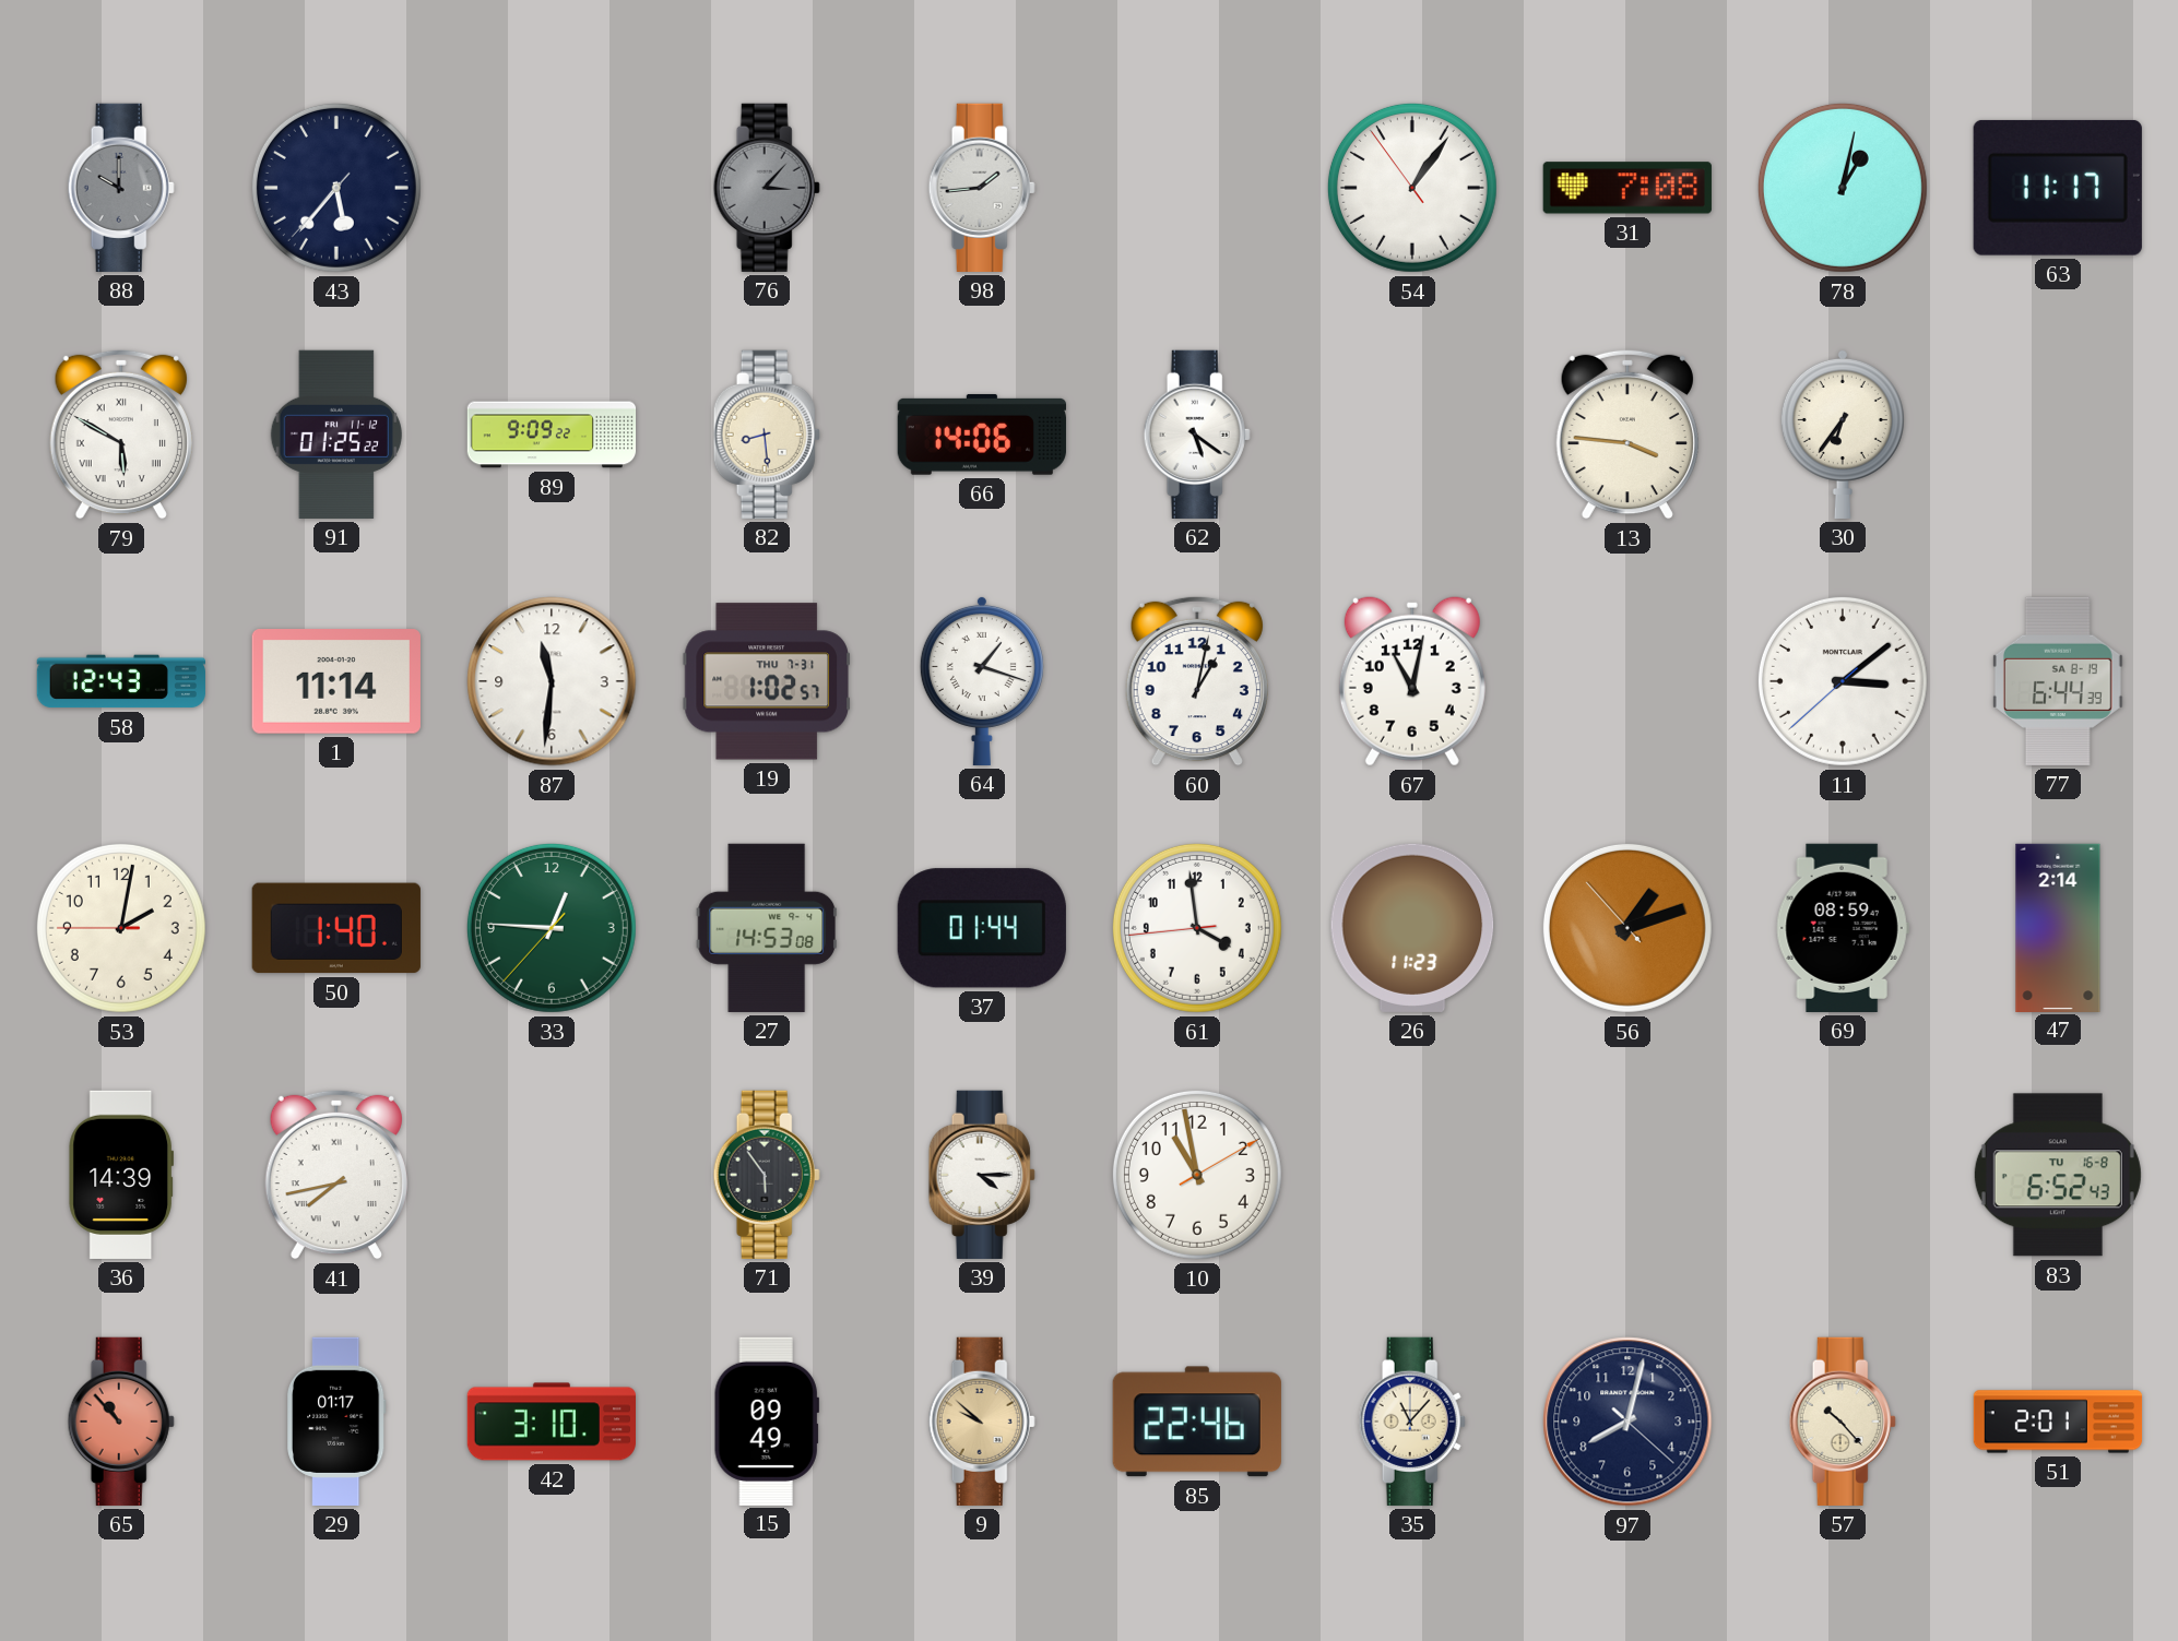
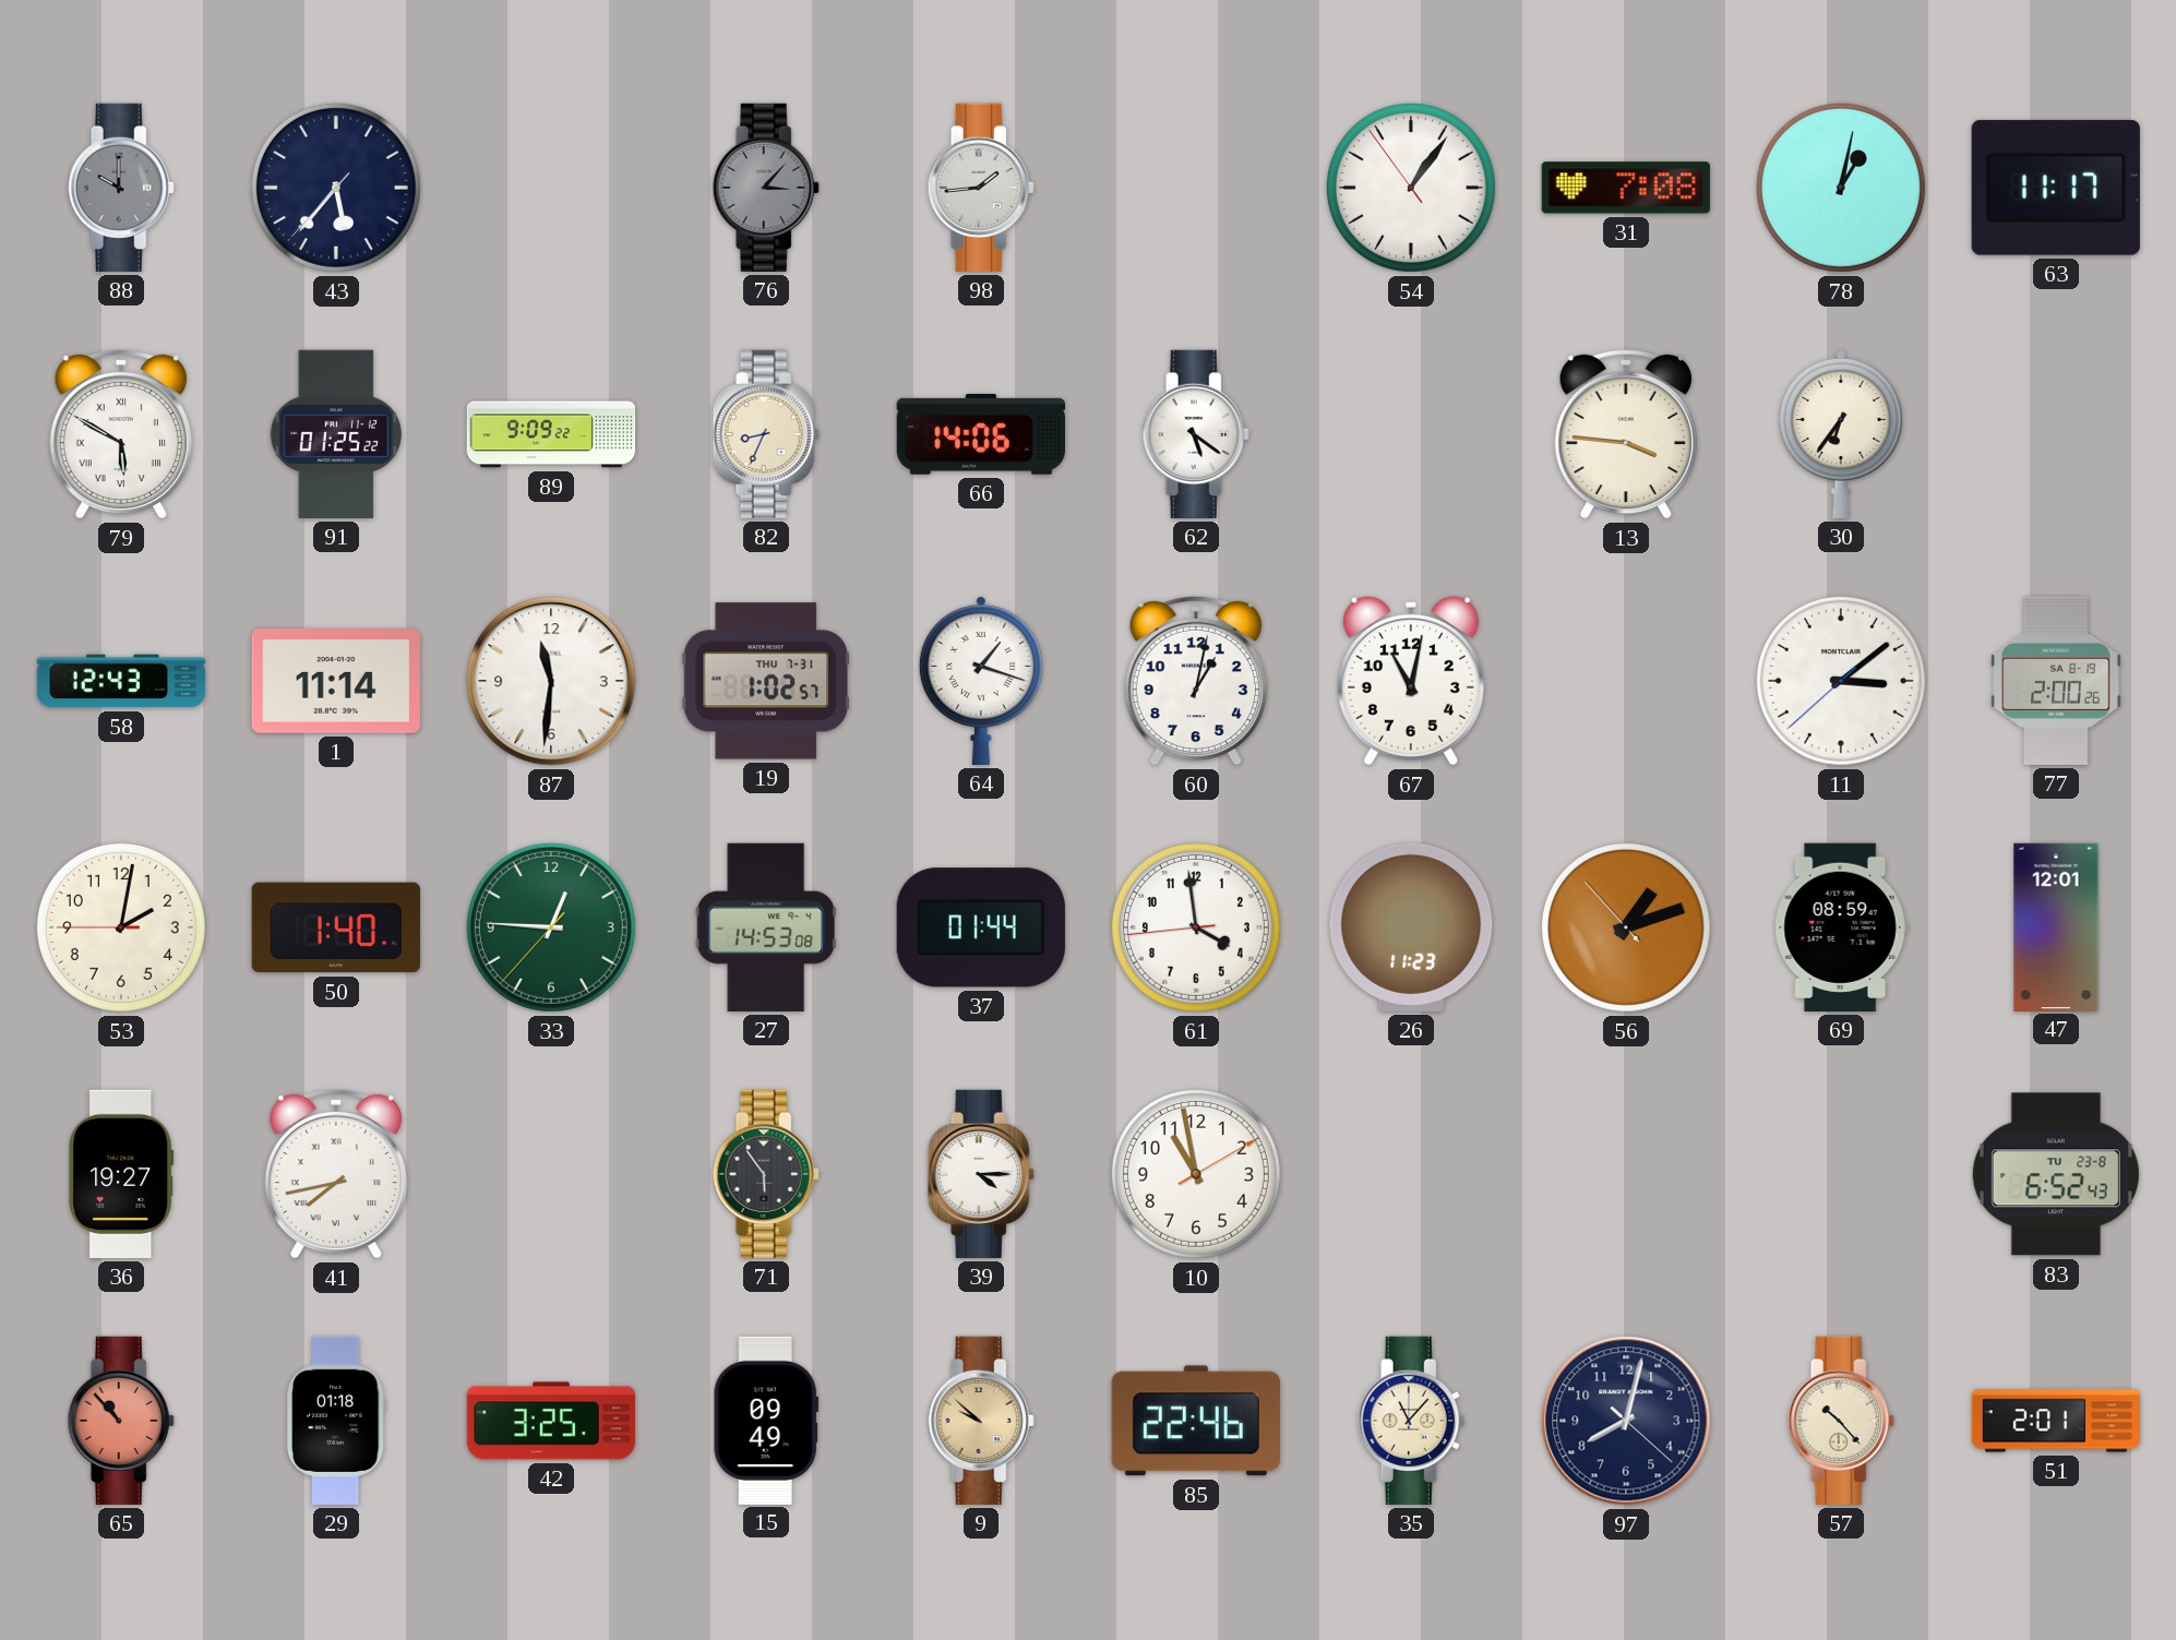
82: 8:29 -> 8:34
77: 6:44 -> 2:00
47: 2:14 -> 12:01
36: 14:39 -> 19:27
83 date: TU 16-8 -> TU 23-8
29: 01:17 -> 01:18
42: 3:10 -> 3:25
